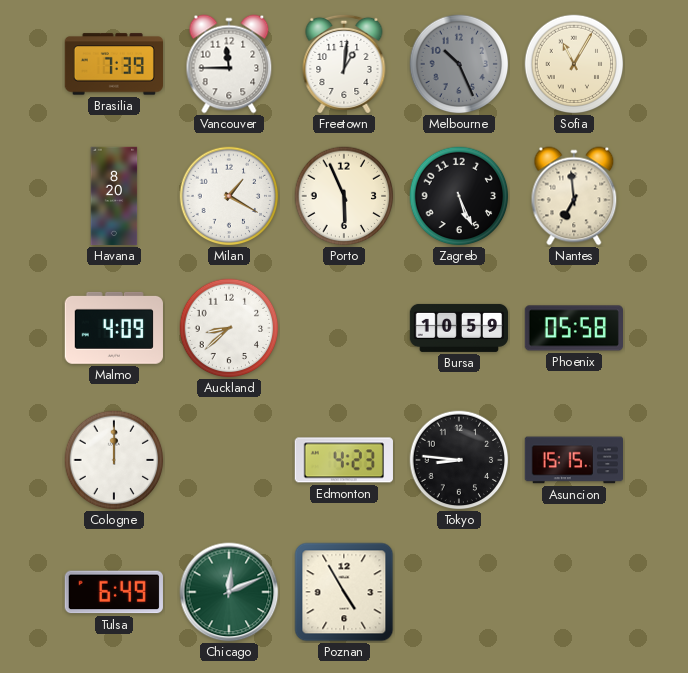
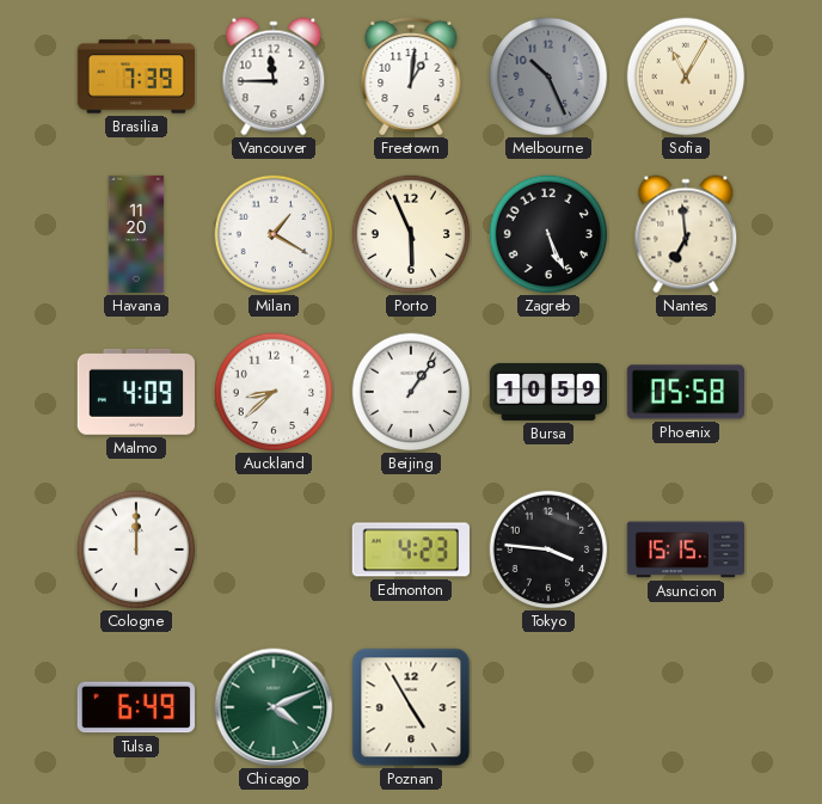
Havana: 8:20 -> 11:20
Beijing: none -> 1:06
Tokyo: 8:46 -> 3:46
Chicago: 12:11 -> 4:11
